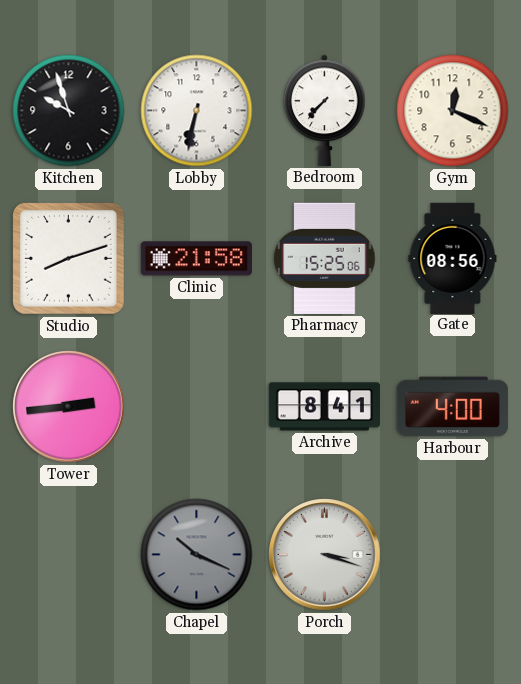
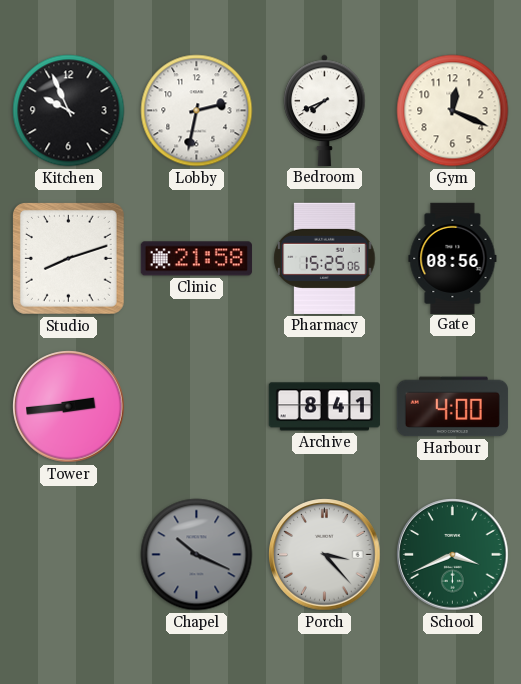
Kitchen: 9:57 -> 9:56
Lobby: 6:32 -> 2:32
Bedroom: 7:37 -> 7:41
Porch: 3:18 -> 3:23
School: none -> 3:41
